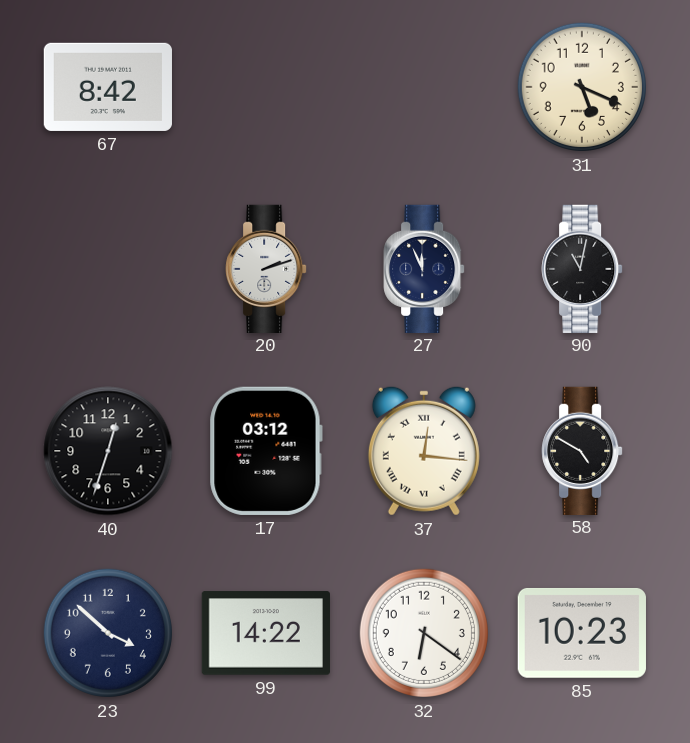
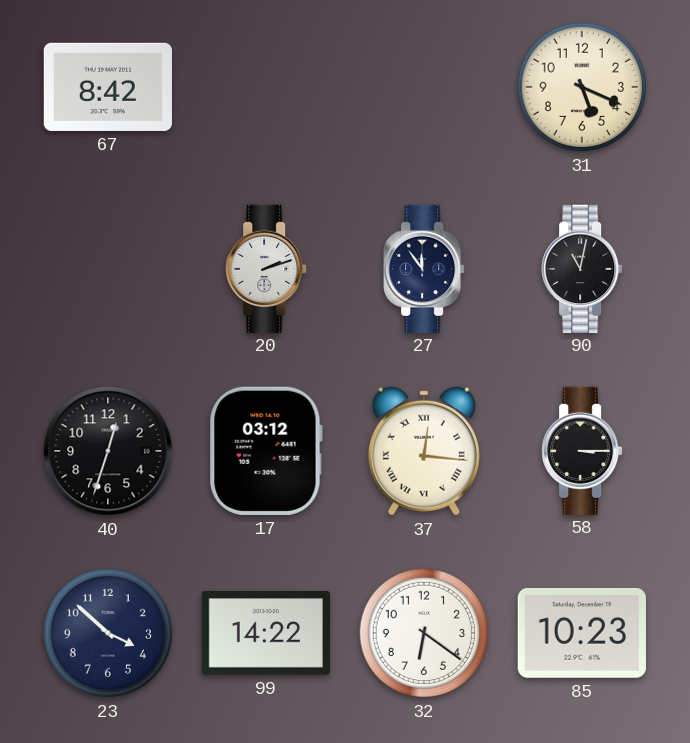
27: 11:56 -> 11:54
58: 4:50 -> 3:15
